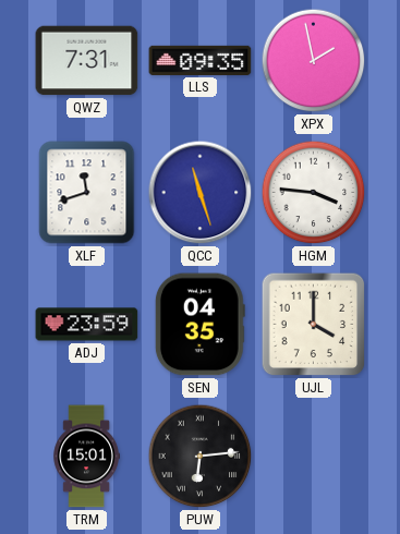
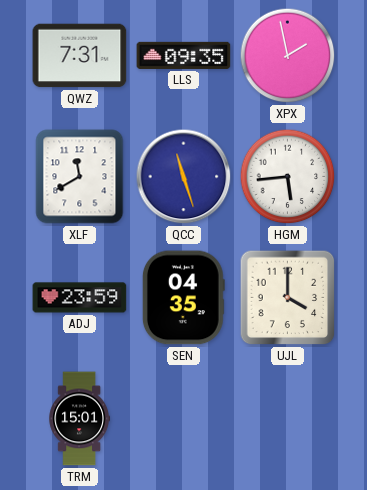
XLF: 11:42 -> 11:40
HGM: 3:46 -> 5:44
PUW: 6:14 -> none
